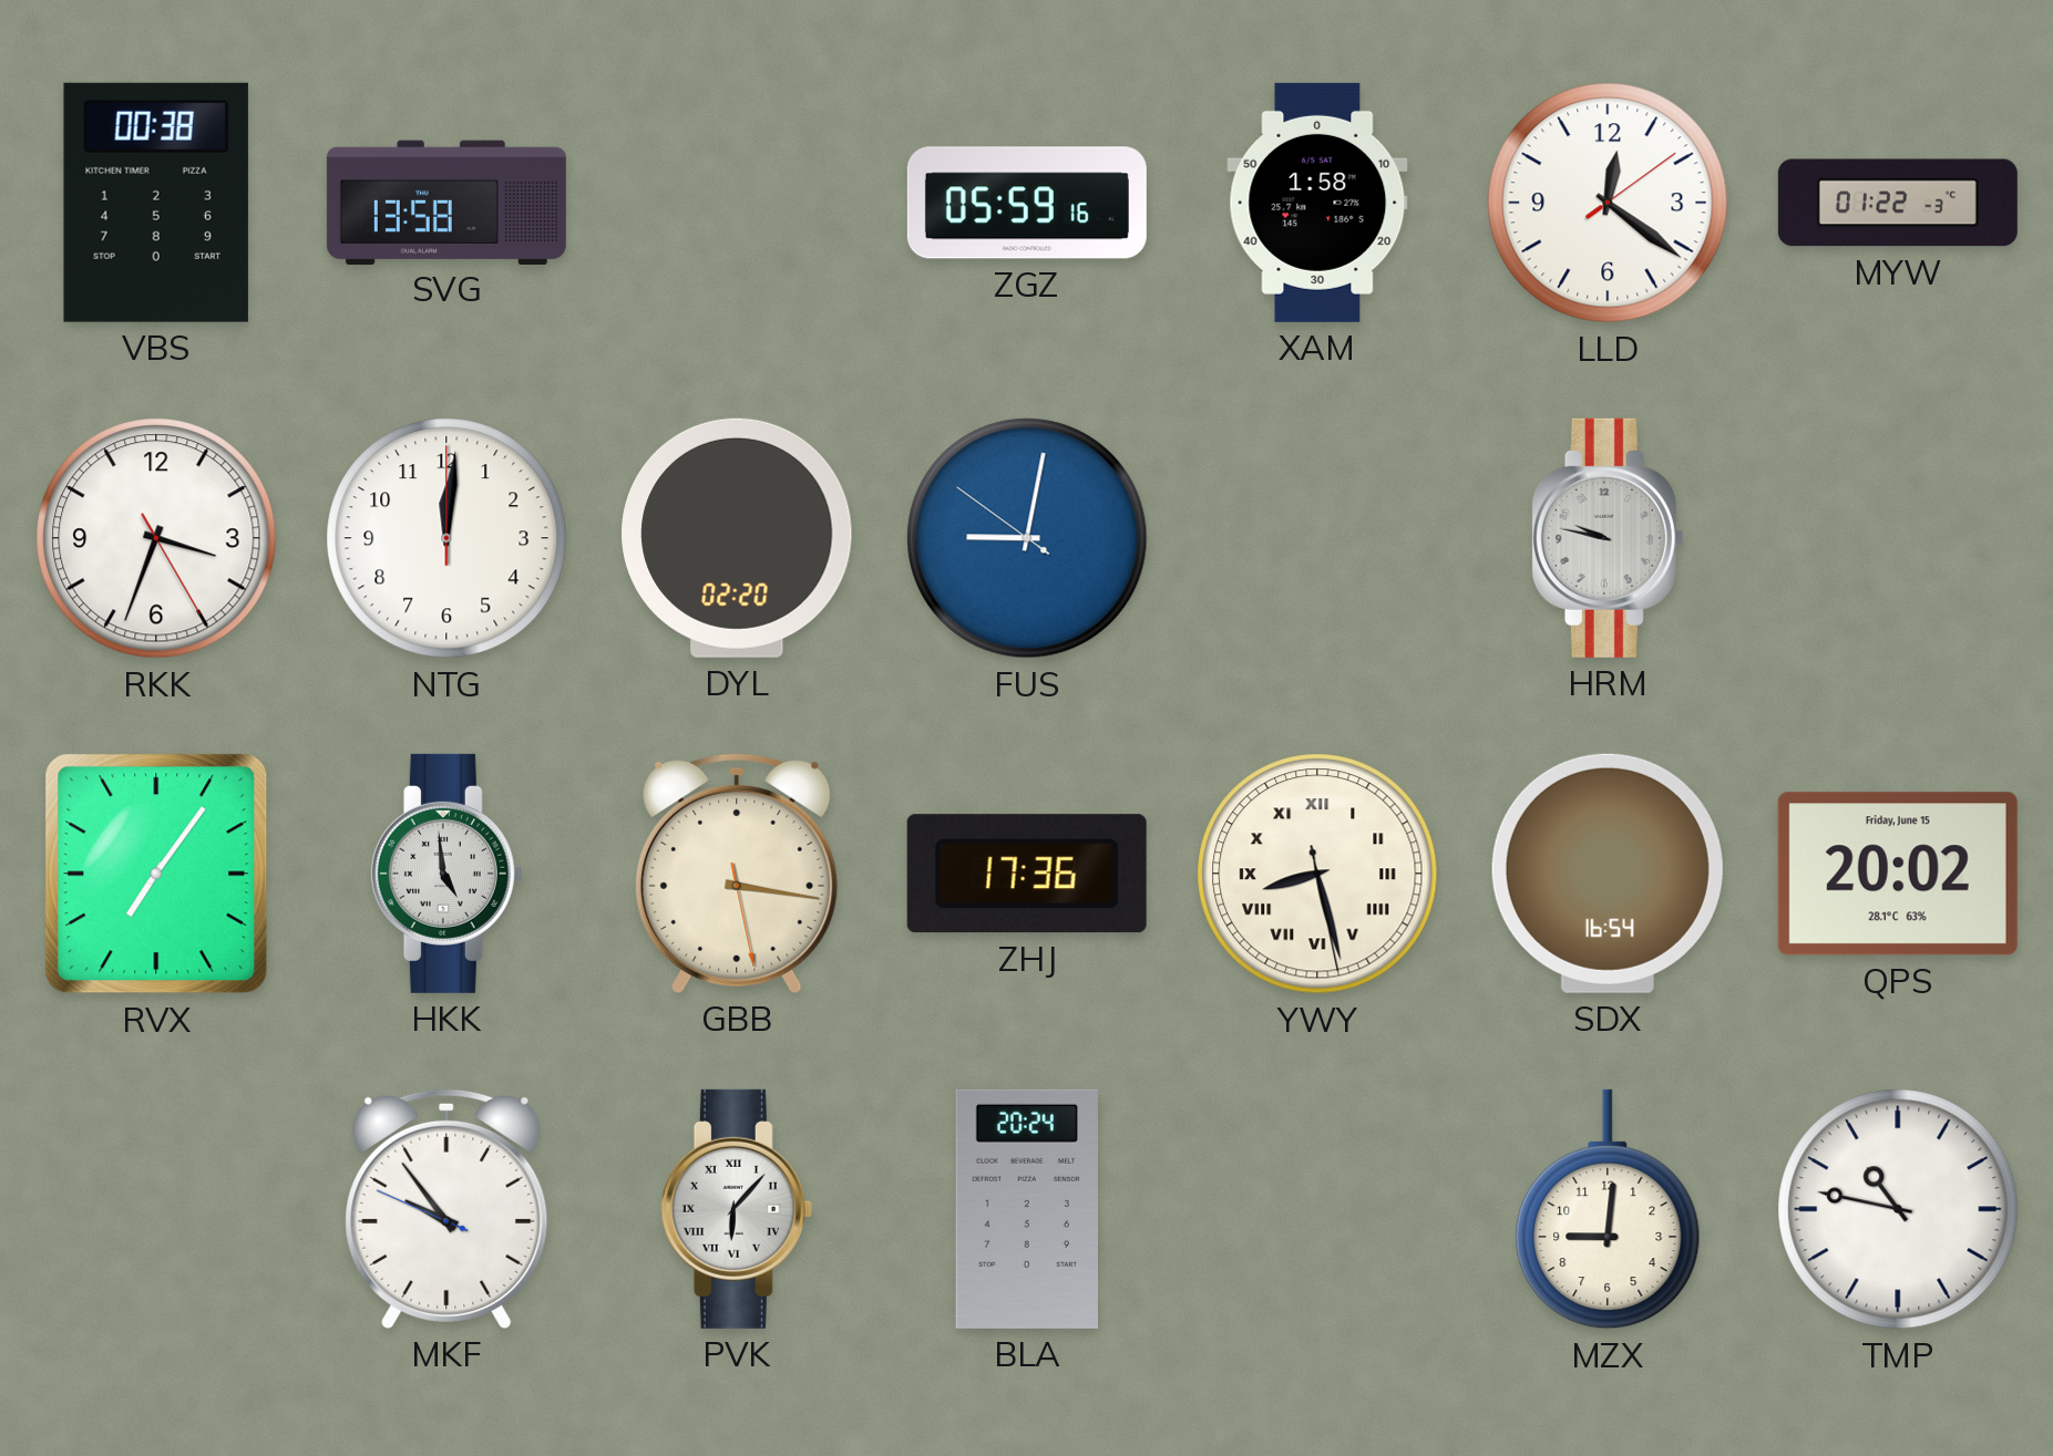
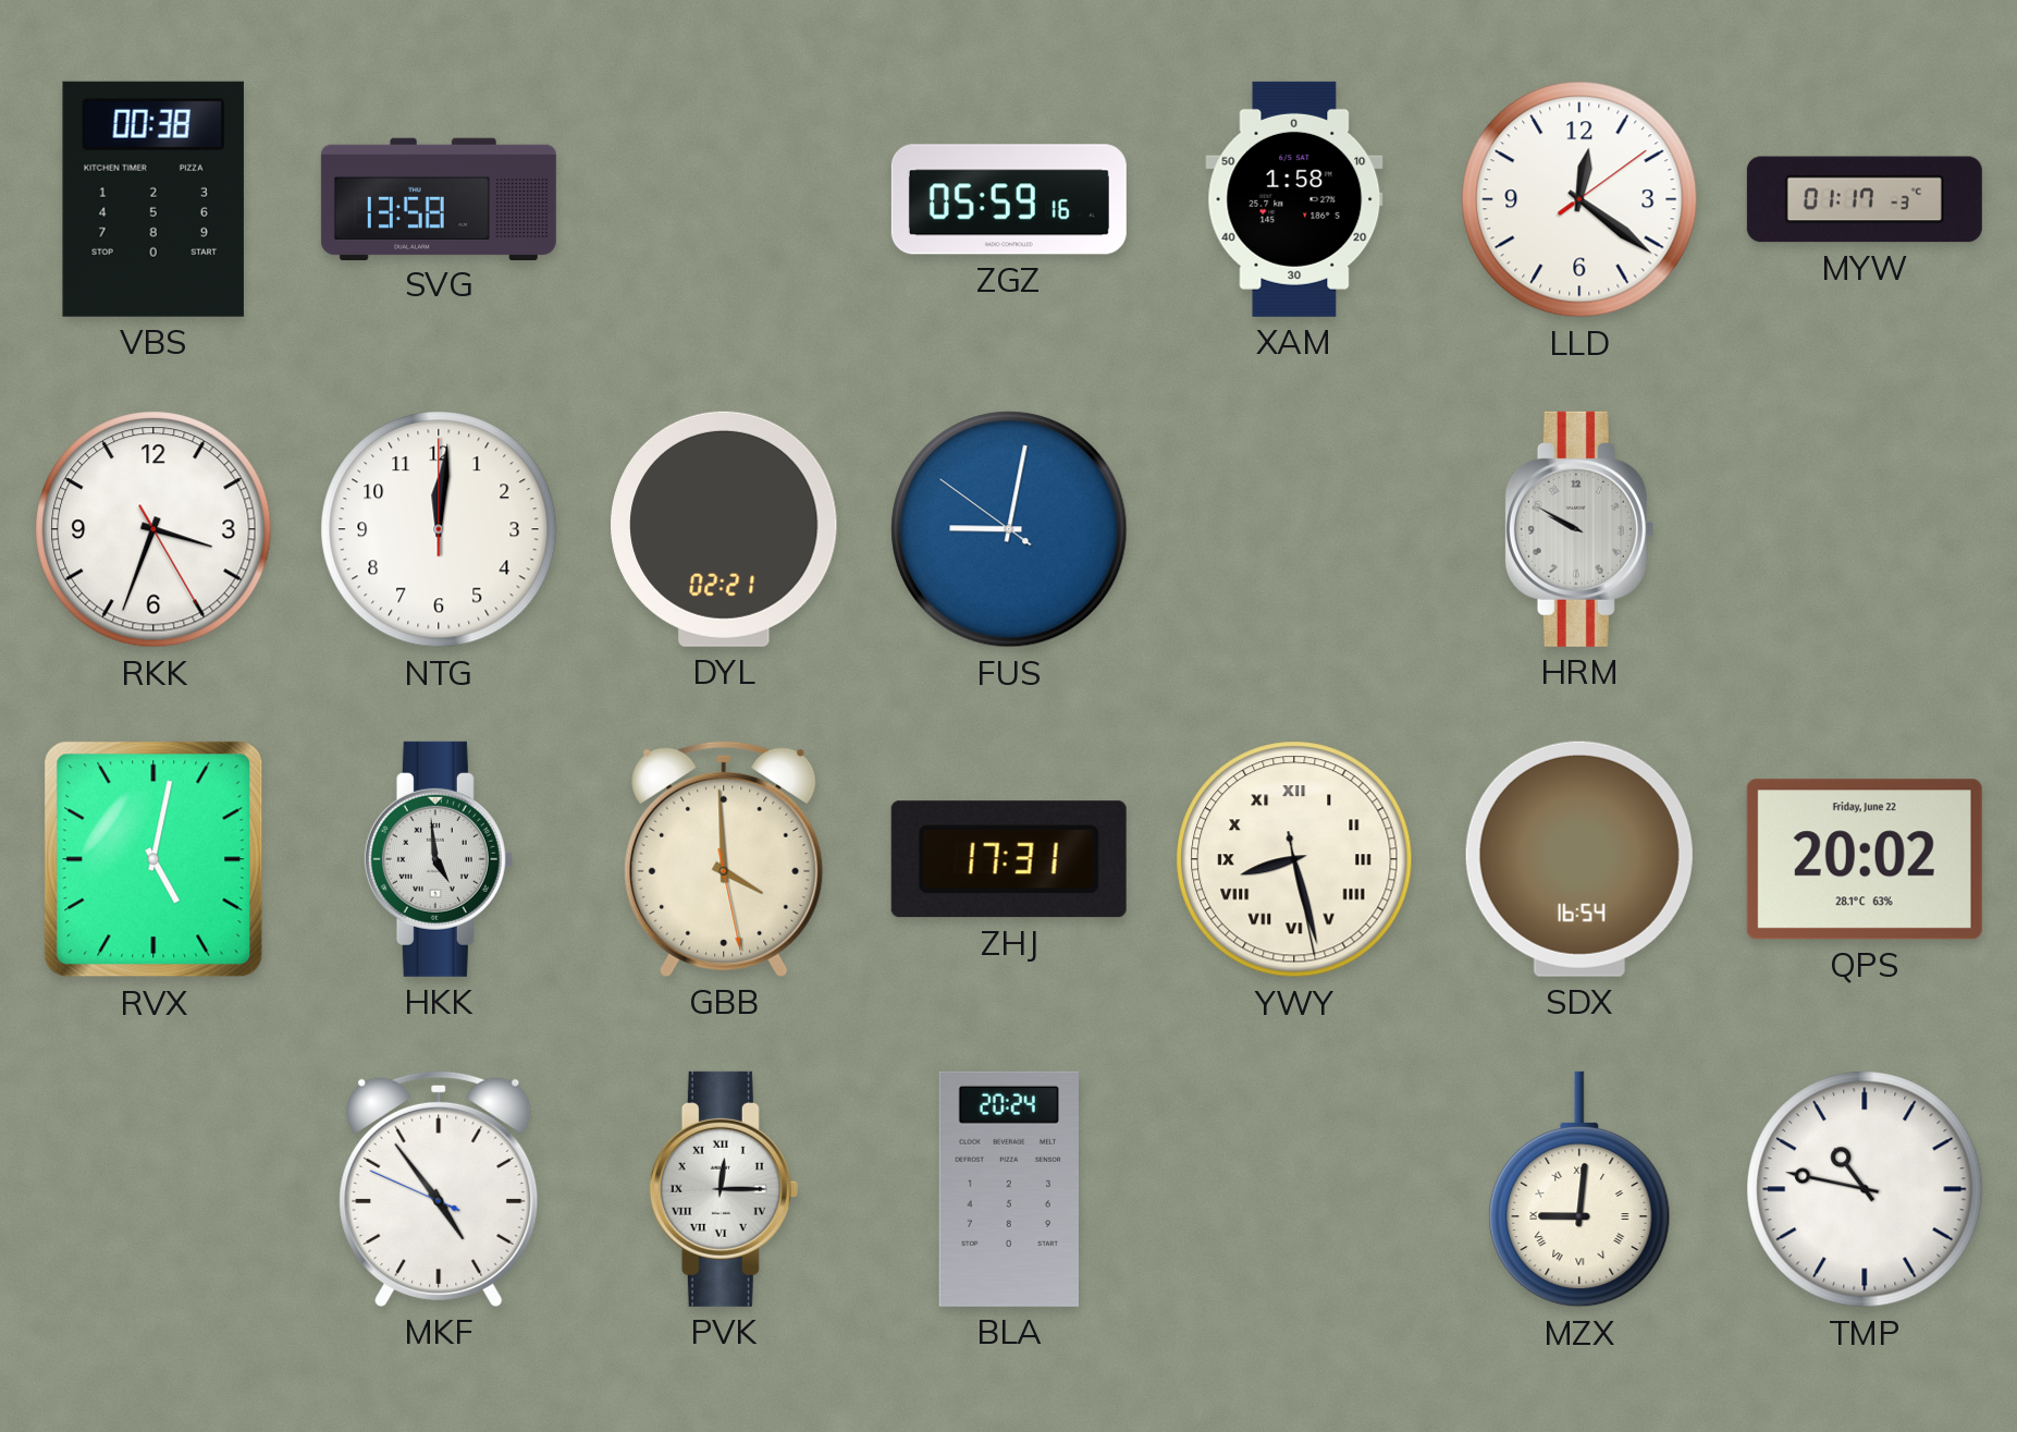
MYW: 01:22 -> 01:17
DYL: 02:20 -> 02:21
HRM: 9:47 -> 9:50
RVX: 7:06 -> 5:02
GBB: 3:16 -> 3:59
ZHJ: 17:36 -> 17:31
QPS date: Friday, June 15 -> Friday, June 22
MKF: 9:53 -> 4:53
PVK: 6:07 -> 12:15
MZX numerals: Arabic -> Roman
